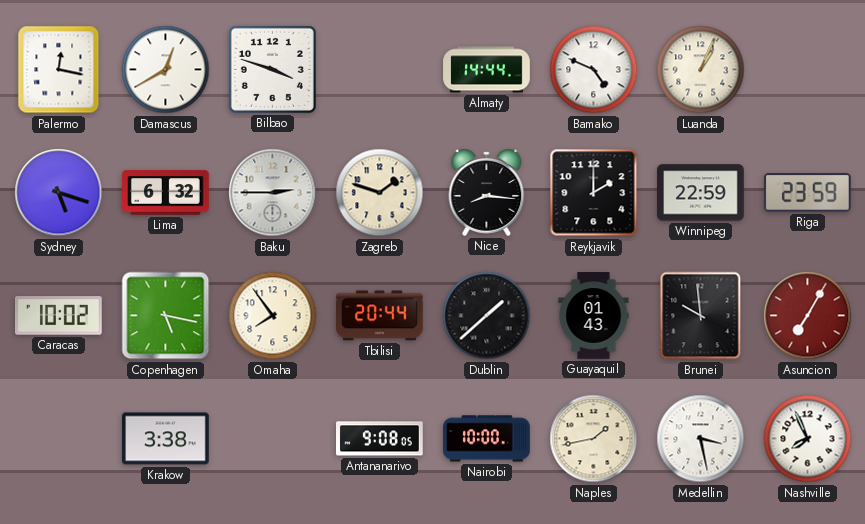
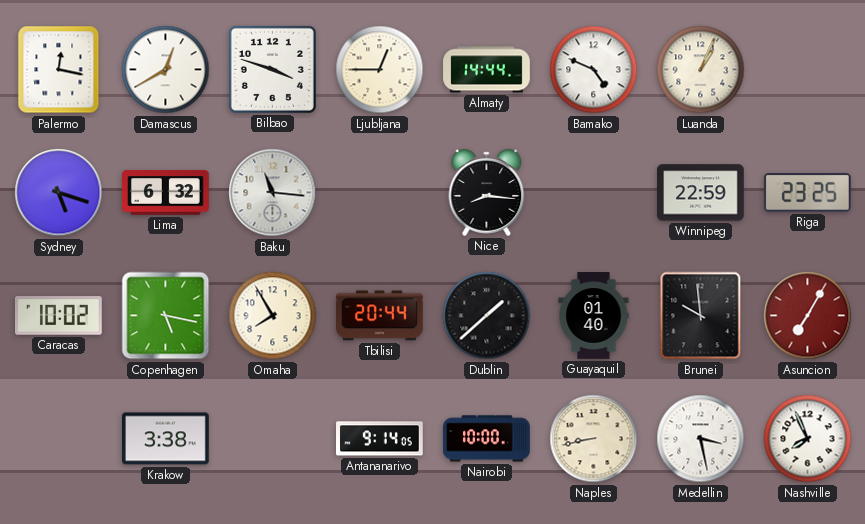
Ljubljana: none -> 12:45
Baku: 2:45 -> 11:16
Zagreb: 1:48 -> none
Reykjavik: 2:00 -> none
Riga: 23:59 -> 23:25
Omaha: 7:54 -> 7:55
Guayaquil: 01:43 -> 01:40
Antananarivo: 9:08 -> 9:14
Naples: 1:43 -> 8:43
